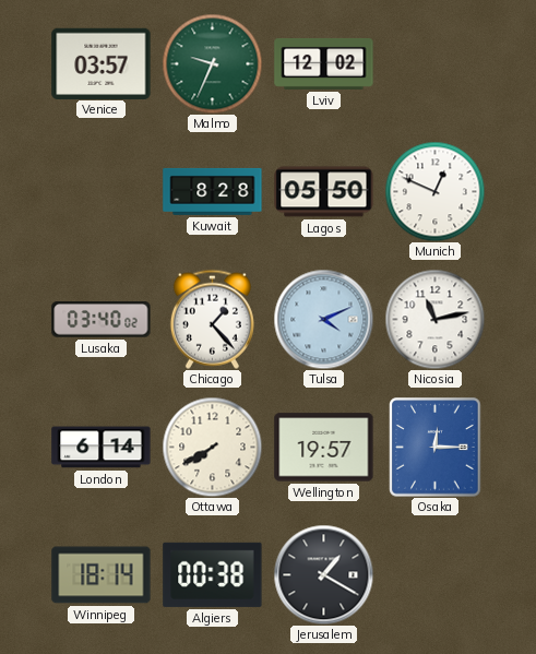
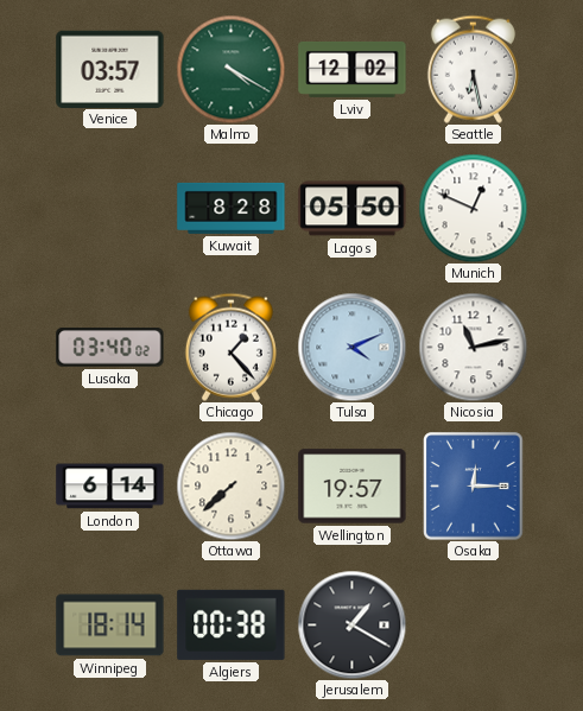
Malmo: 9:34 -> 4:20
Seattle: none -> 6:28
Ottawa: 7:40 -> 7:38
